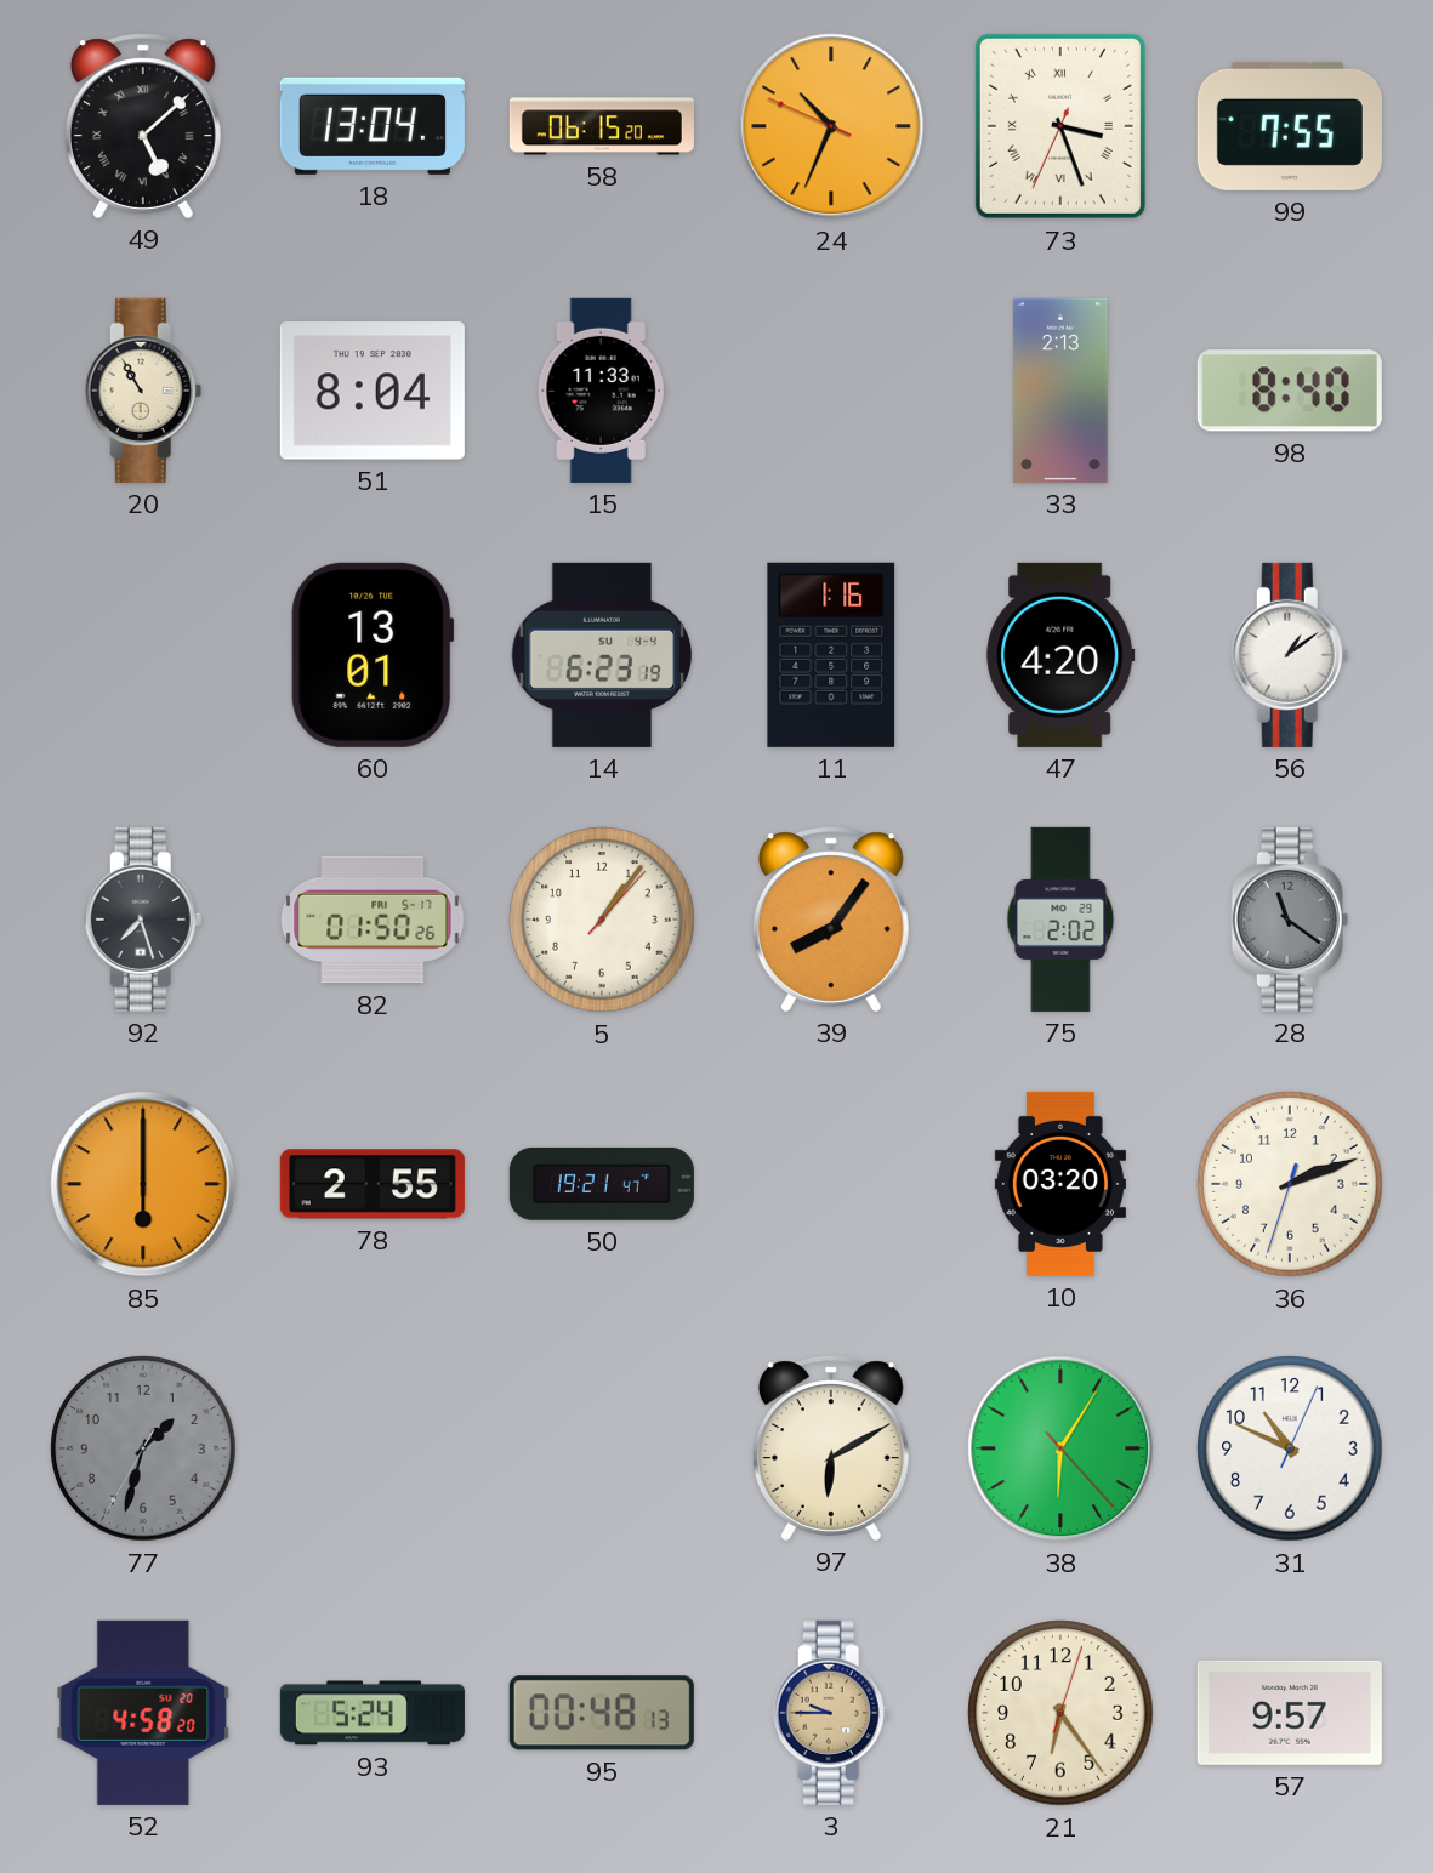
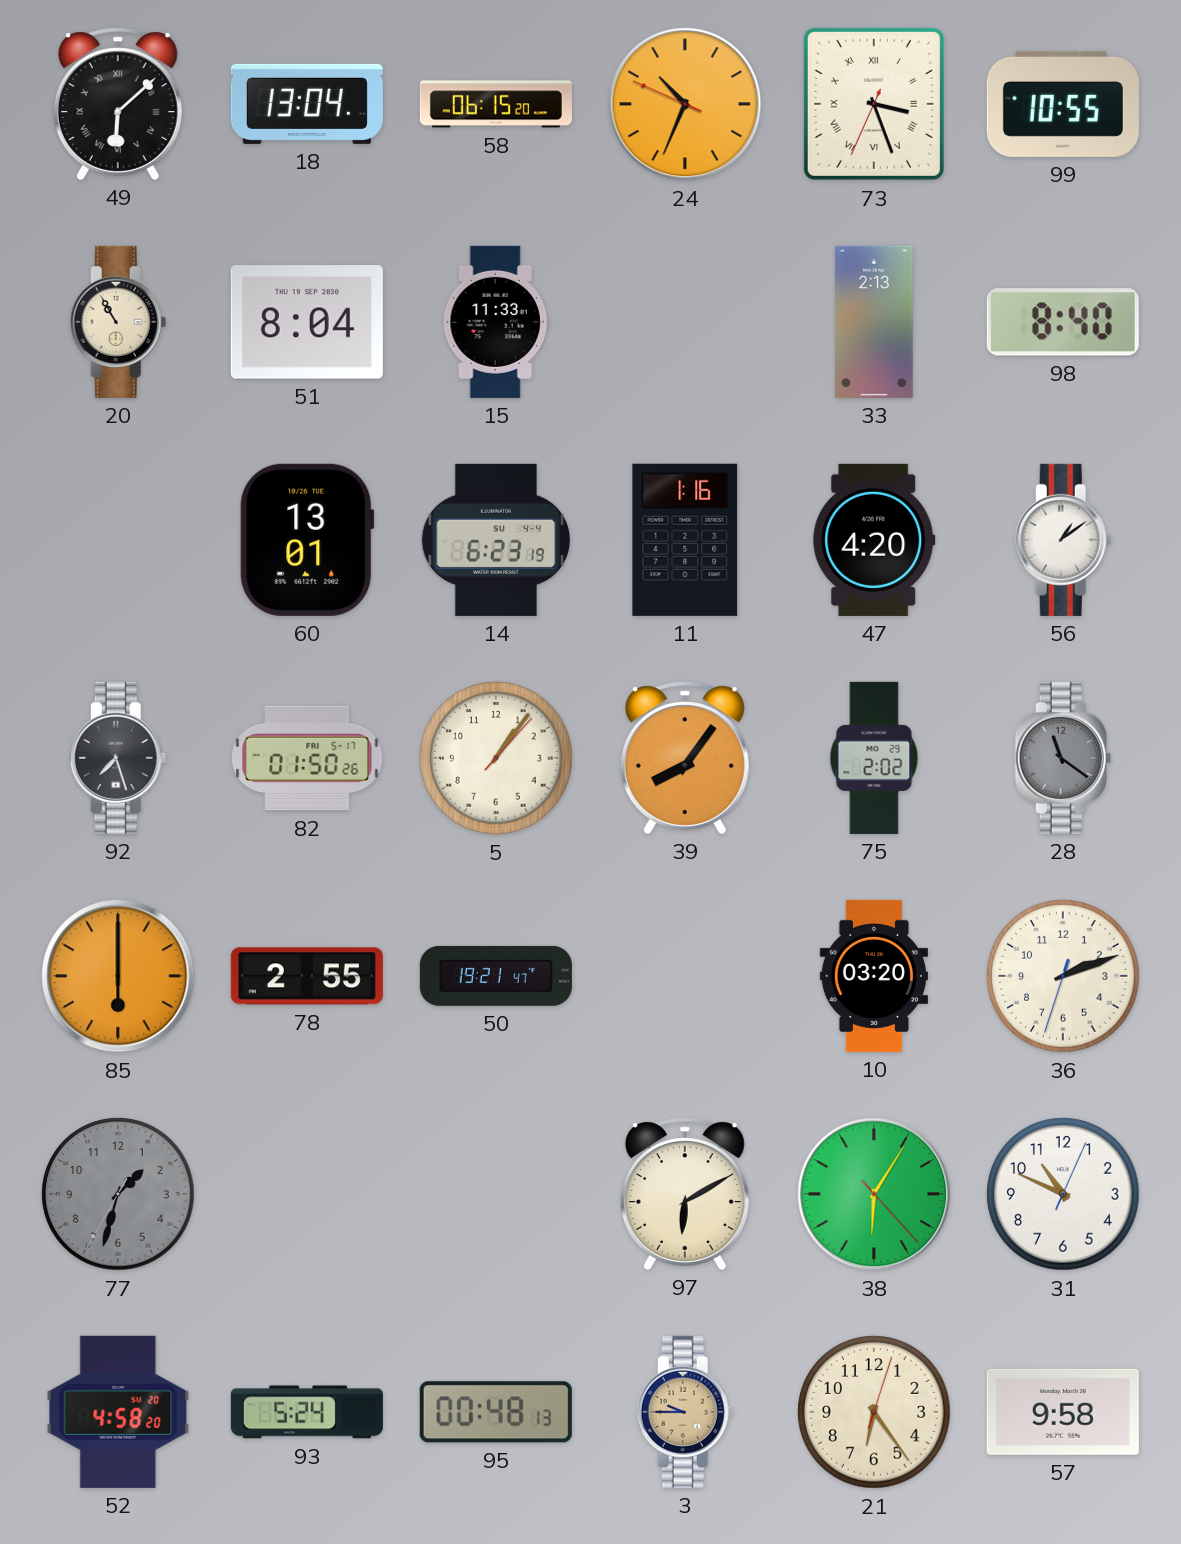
49: 5:08 -> 6:08
99: 7:55 -> 10:55
57: 9:57 -> 9:58
